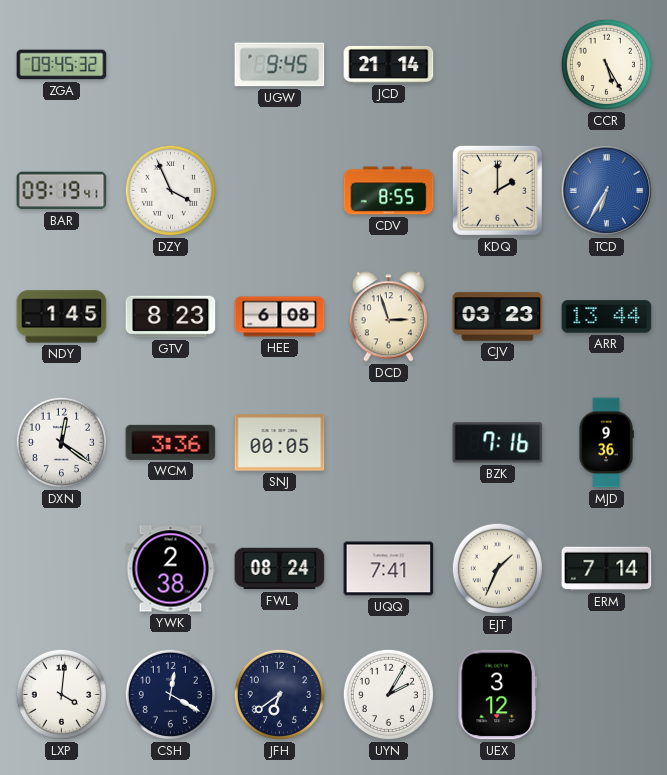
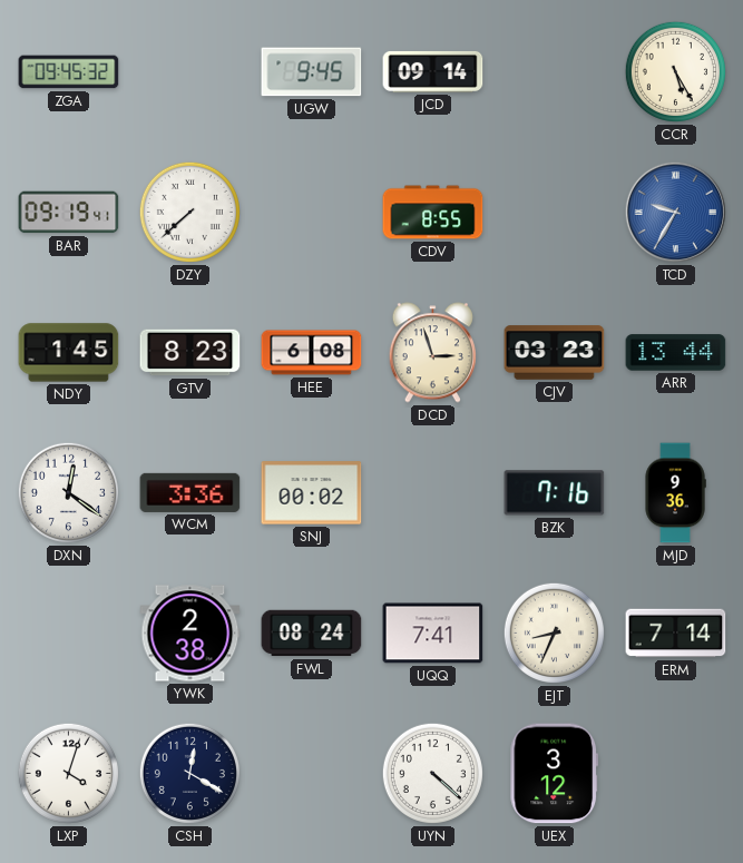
JCD: 21:14 -> 09:14
DZY: 3:56 -> 7:38
KDQ: 2:00 -> none
TCD: 6:35 -> 9:35
SNJ: 00:05 -> 00:02
EJT: 1:34 -> 8:34
LXP: 4:01 -> 4:03
JFH: 6:39 -> none
UYN: 2:05 -> 4:22
